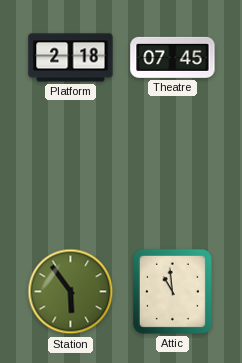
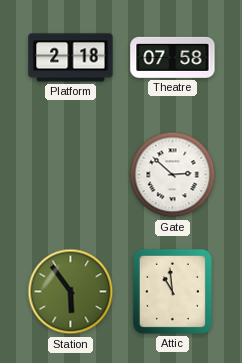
Theatre: 07:45 -> 07:58
Gate: none -> 2:52
